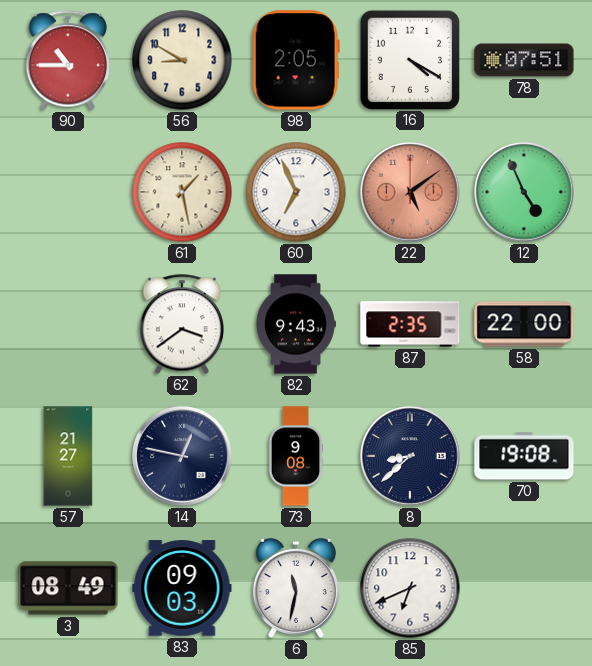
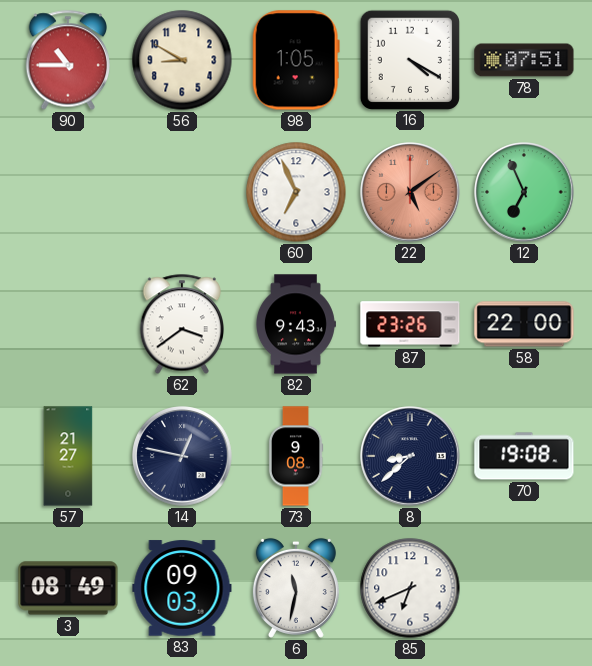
98: 2:05 -> 1:05
61: 1:28 -> none
12: 4:56 -> 6:56
87: 2:35 -> 23:26
